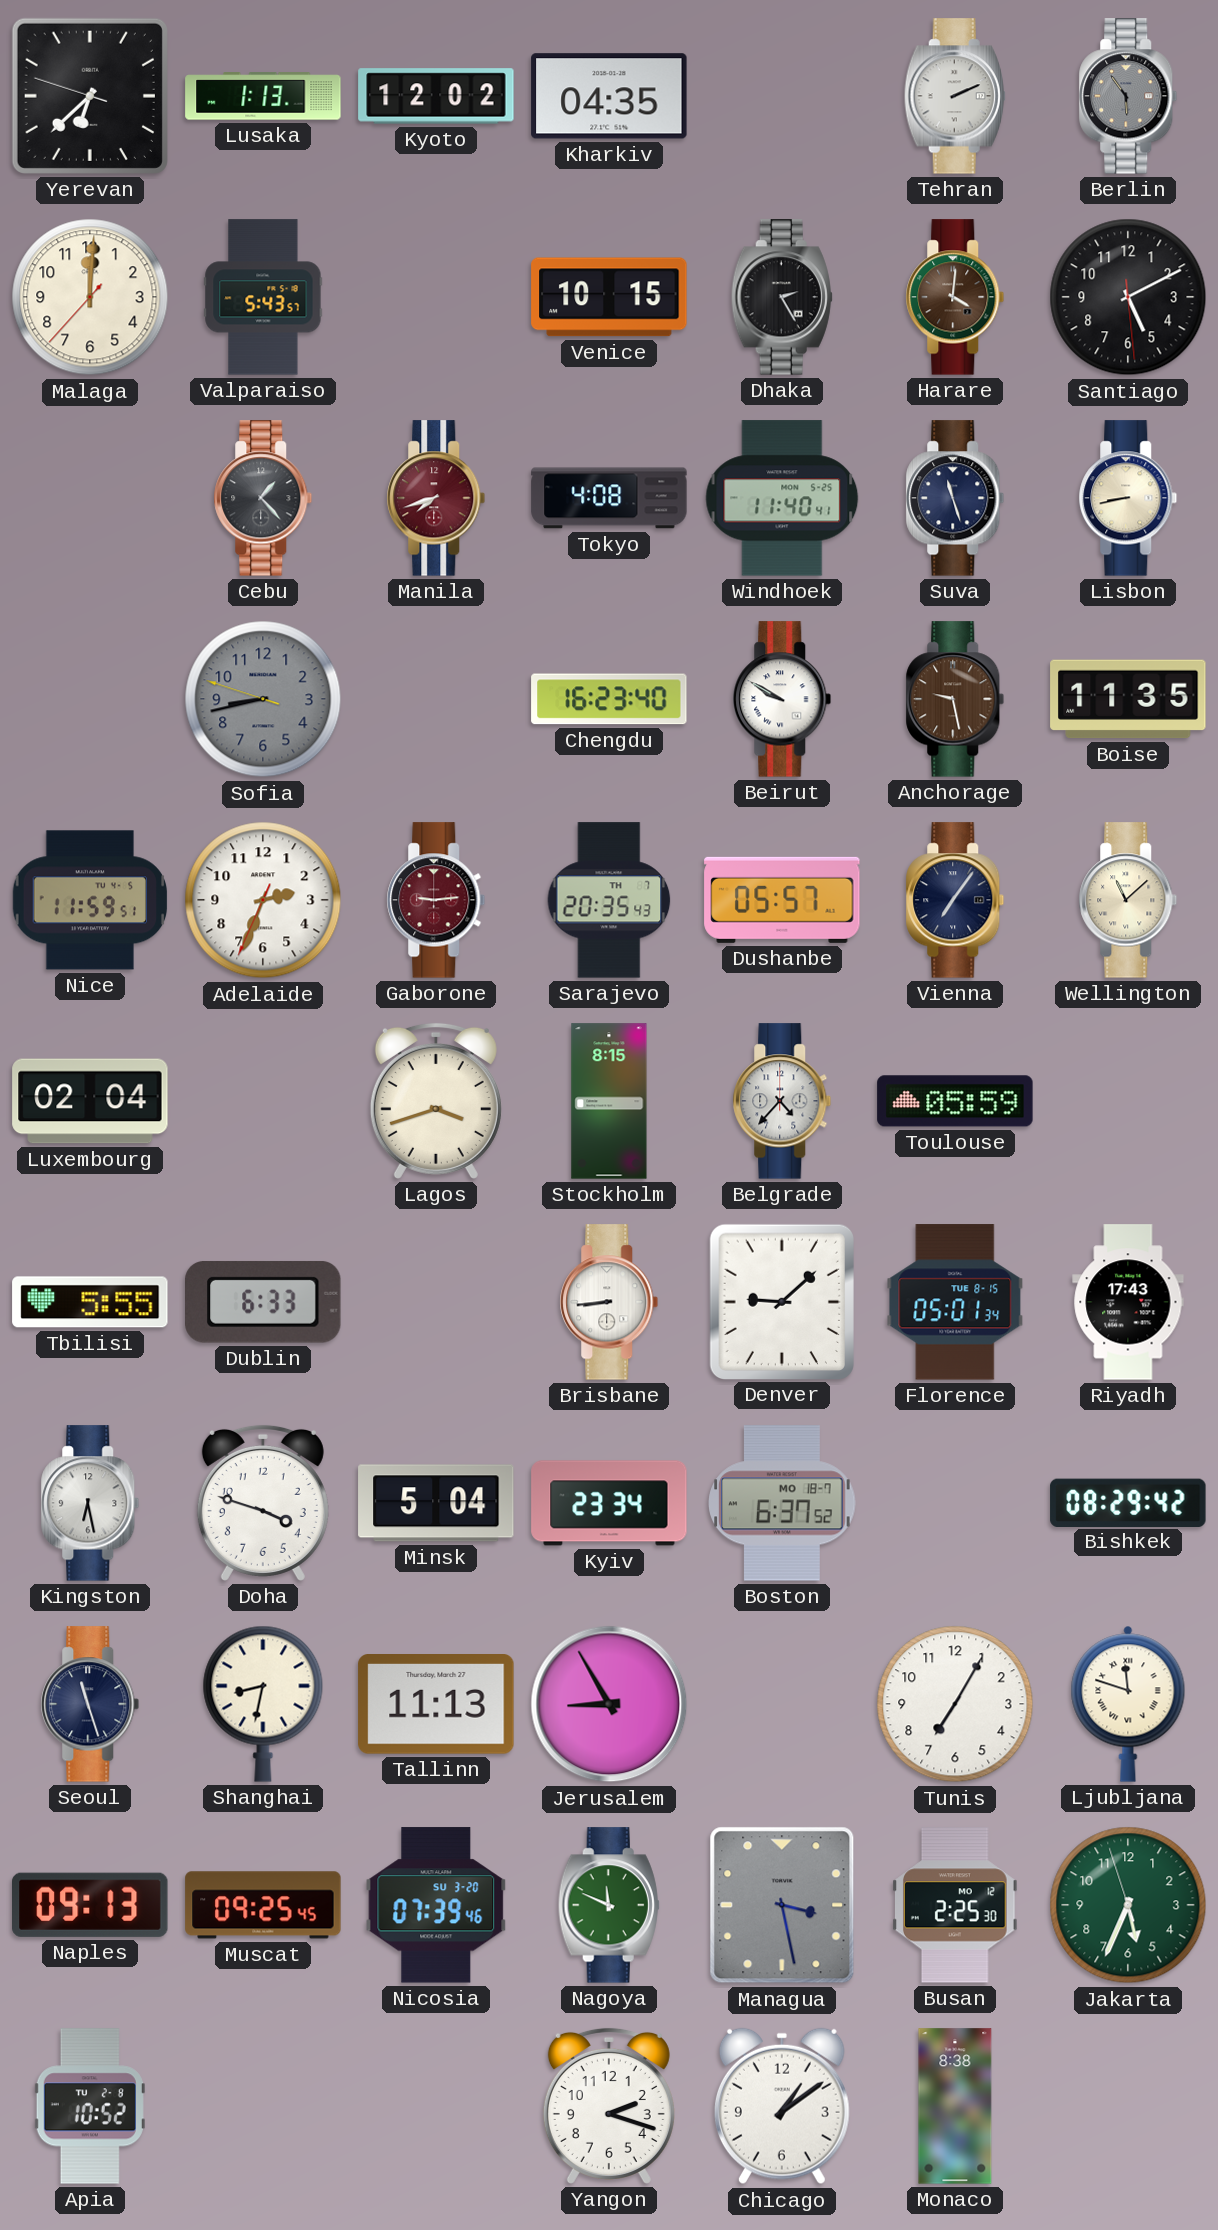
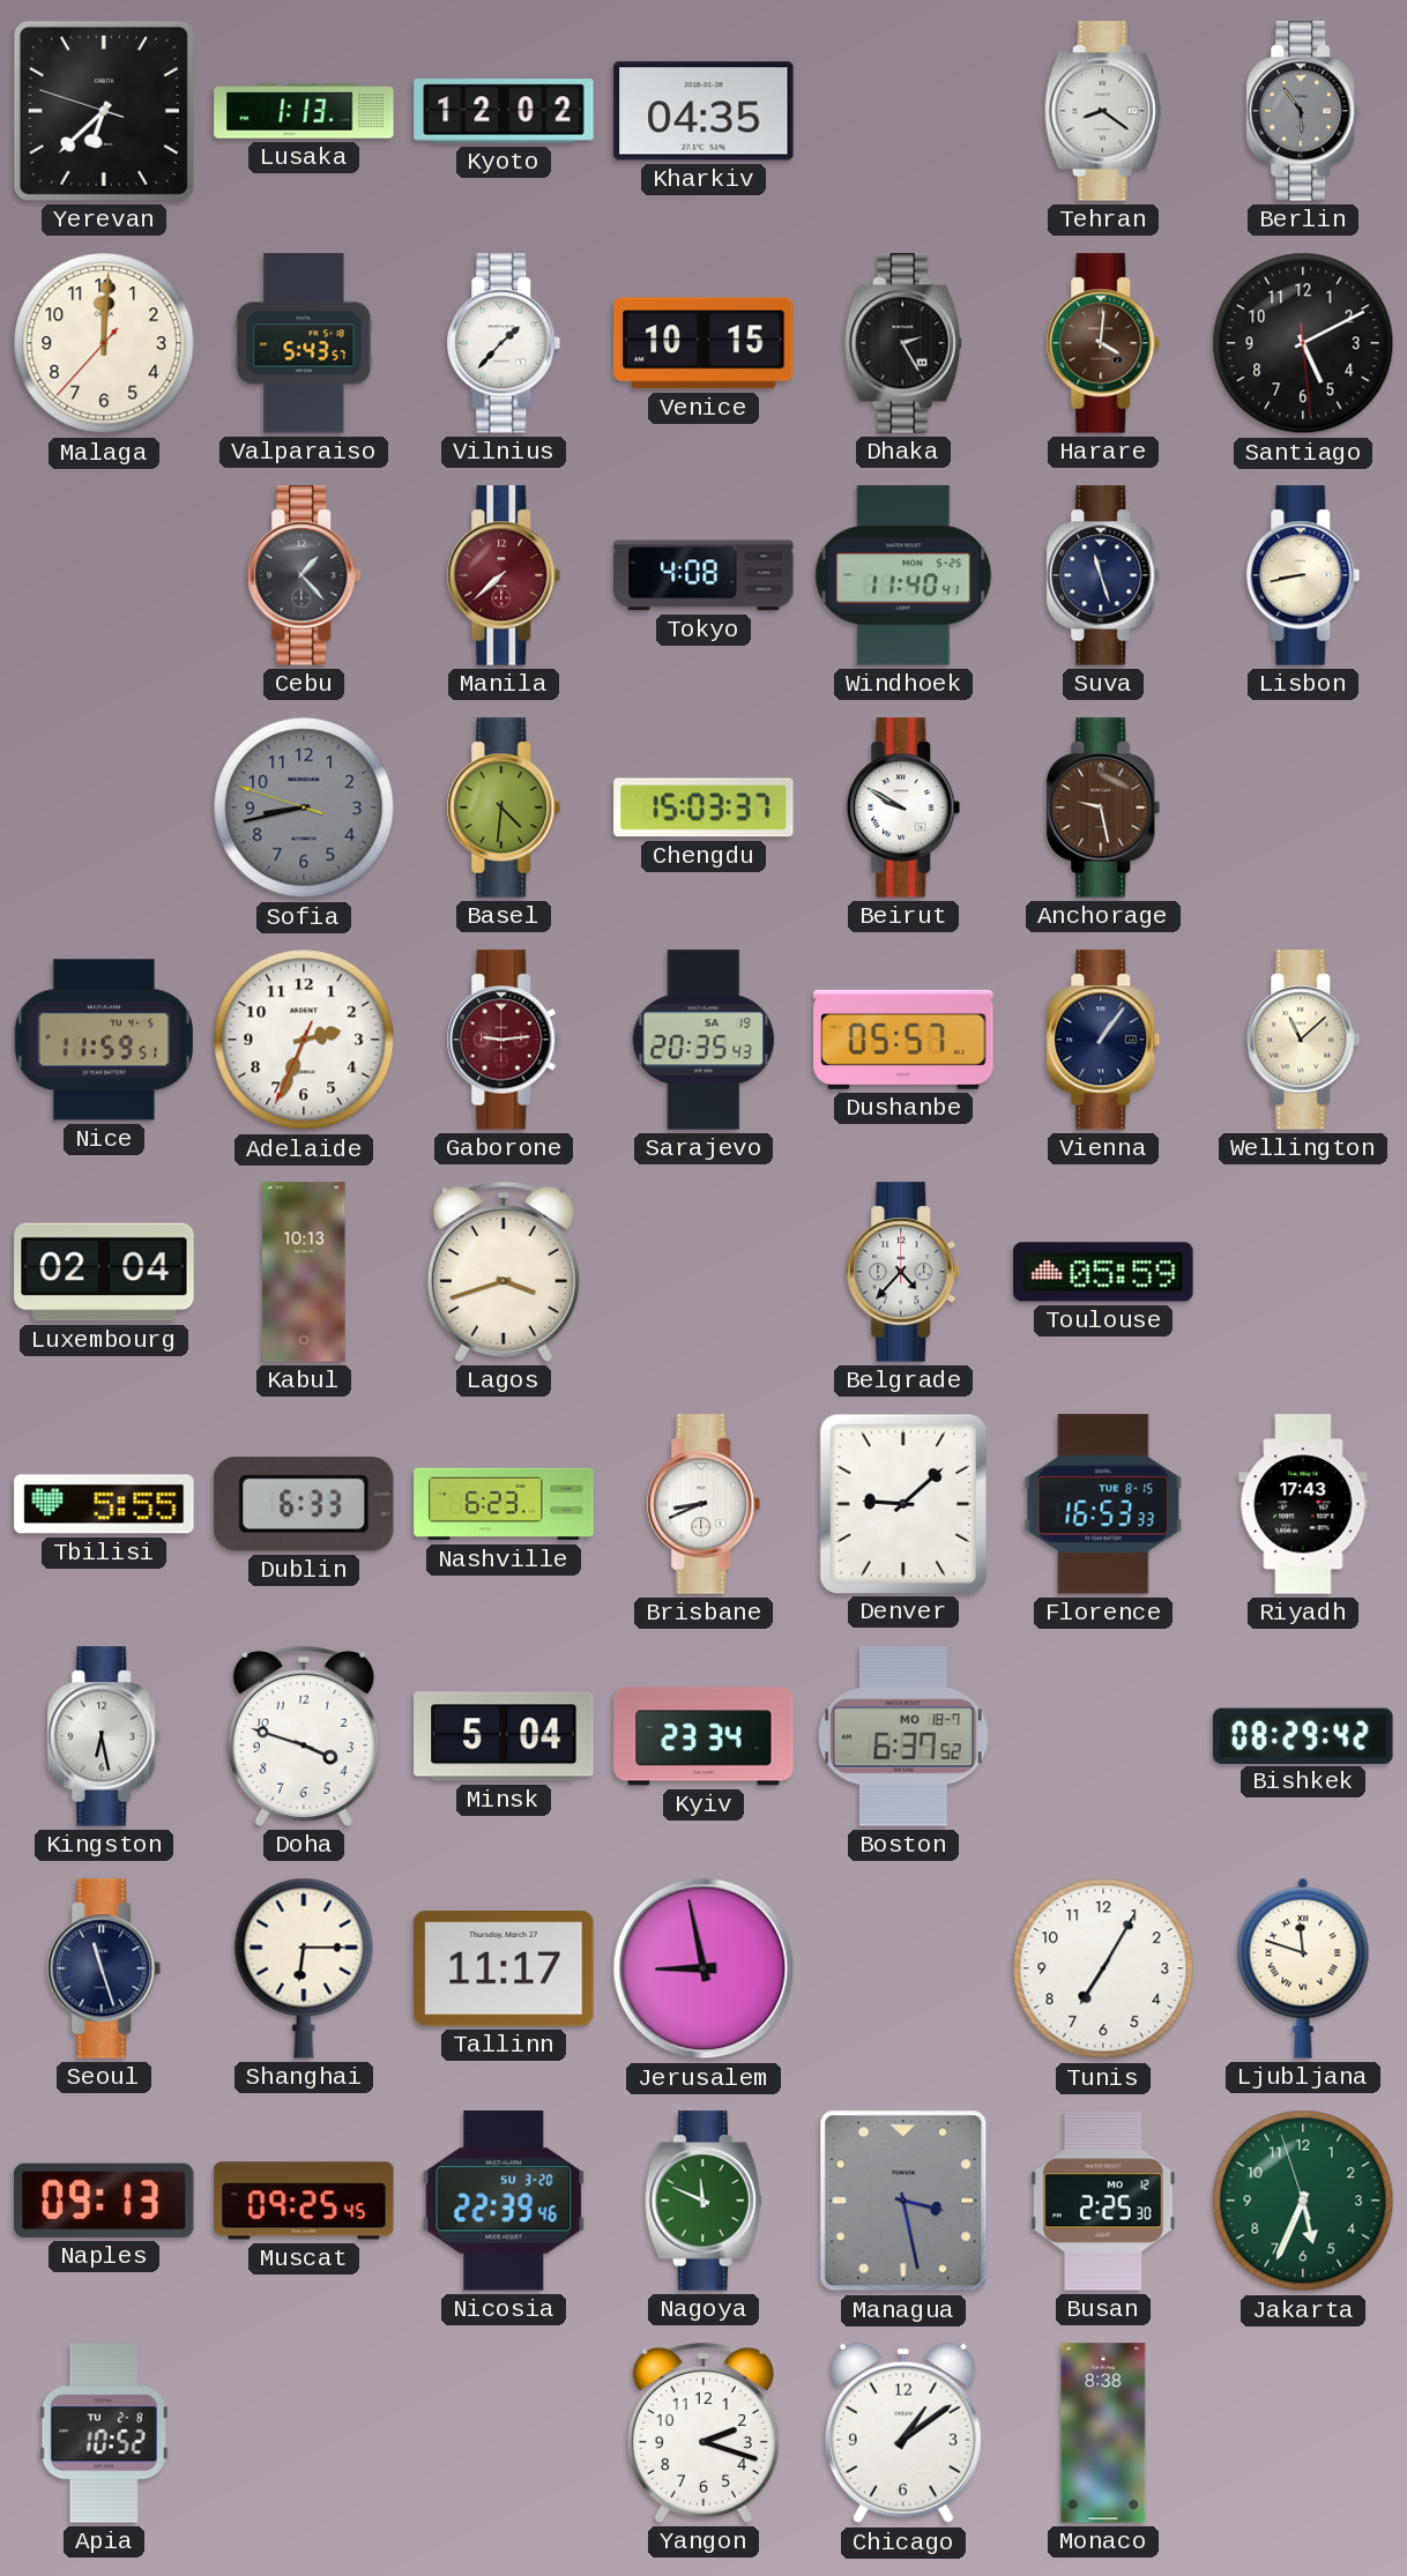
Tehran: 2:11 -> 8:21
Vilnius: none -> 1:37
Manila: 7:42 -> 7:38
Basel: none -> 4:31
Chengdu: 16:23 -> 15:03
Boise: 11:35 -> none
Sarajevo date: TH 7 -> SA 19
Vienna: 7:06 -> 1:06
Kabul: none -> 10:13
Stockholm: 8:15 -> none
Nashville: none -> 6:23
Brisbane: 8:44 -> 8:41
Florence: 05:01 -> 16:53
Shanghai: 8:32 -> 6:15
Tallinn: 11:13 -> 11:17
Jerusalem: 8:55 -> 8:58
Nicosia: 07:39 -> 22:39
